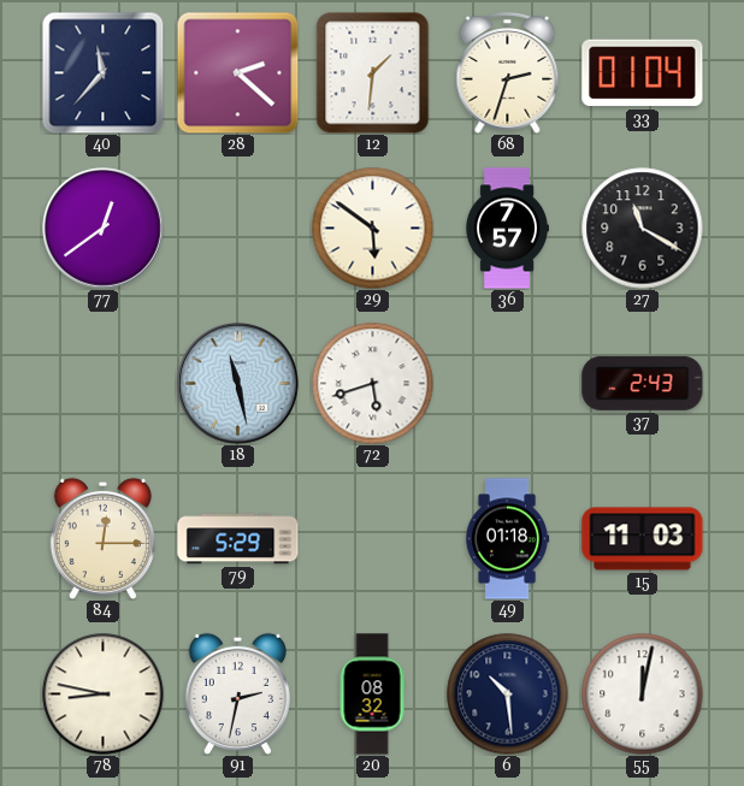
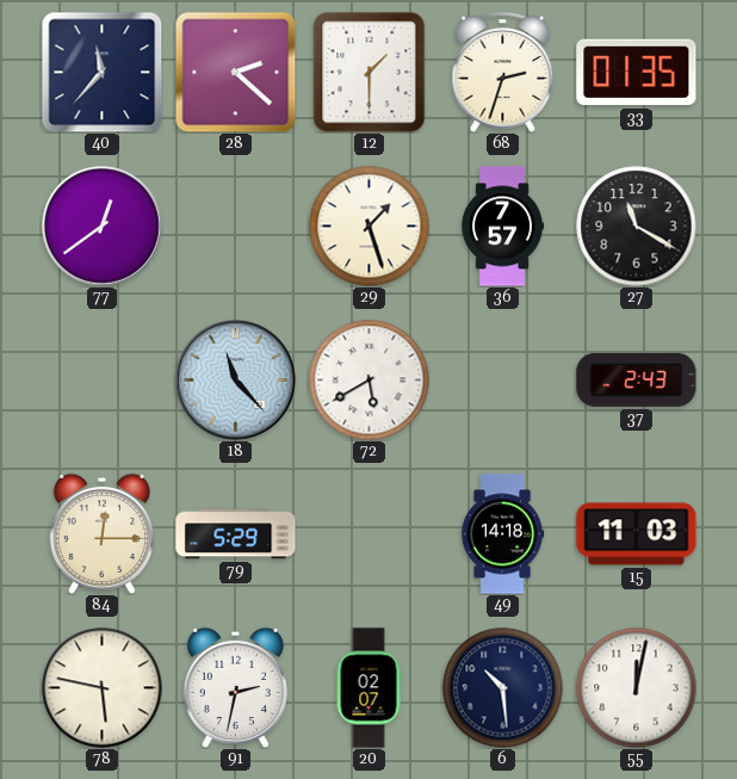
12: 1:31 -> 1:30
33: 01:04 -> 01:35
29: 5:51 -> 1:27
18: 11:28 -> 11:23
72: 5:42 -> 5:40
49: 01:18 -> 14:18
78: 8:47 -> 5:47
20: 08:32 -> 02:07
